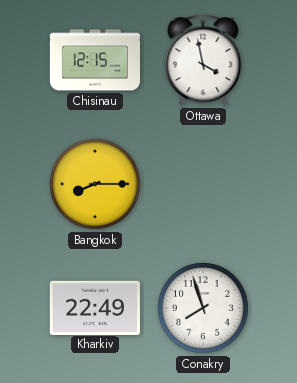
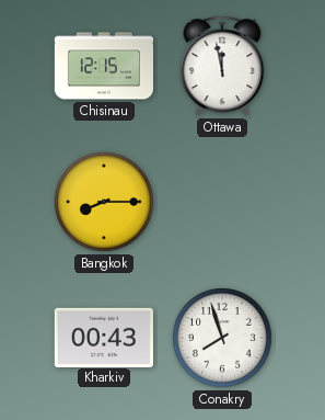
Ottawa: 3:58 -> 11:58
Kharkiv: 22:49 -> 00:43
